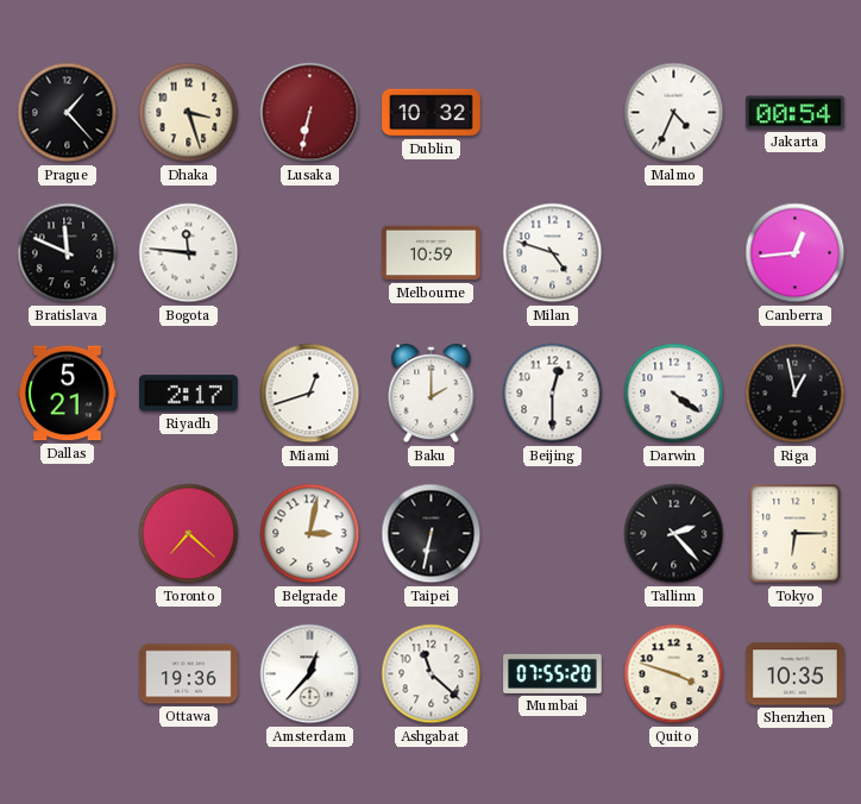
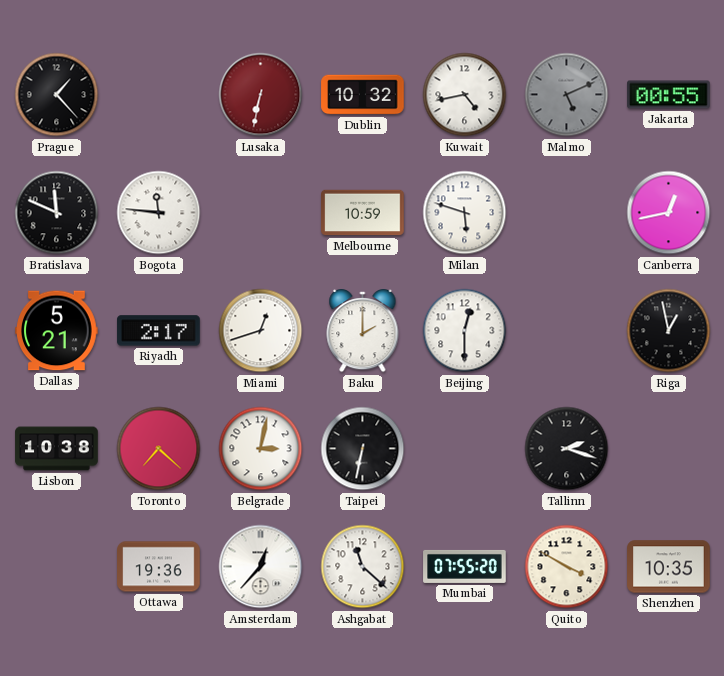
Dhaka: 3:27 -> none
Kuwait: none -> 4:43
Malmo: 4:34 -> 5:11
Malmo dial: white -> grey
Jakarta: 00:54 -> 00:55
Milan: 4:48 -> 5:48
Canberra: 12:44 -> 12:43
Darwin: 4:21 -> none
Lisbon: none -> 10:38
Tallinn: 2:23 -> 2:18
Tokyo: 6:15 -> none
Quito: 3:48 -> 3:50
